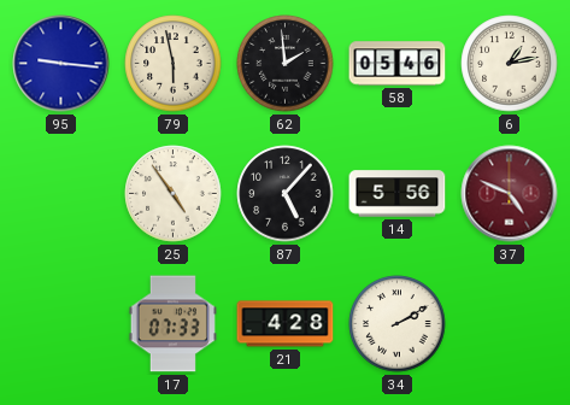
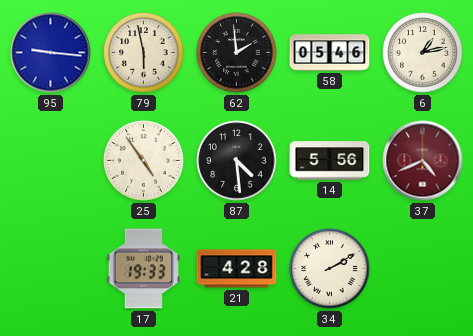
87: 5:07 -> 4:29
37: 4:49 -> 4:41
17: 07:33 -> 19:33
